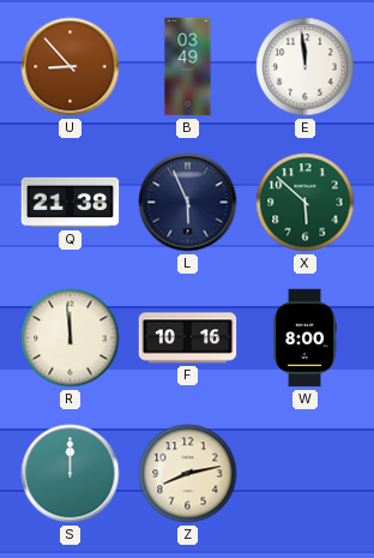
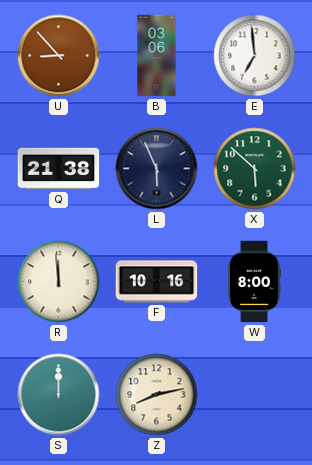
B: 03:49 -> 03:06
E: 11:59 -> 6:59
